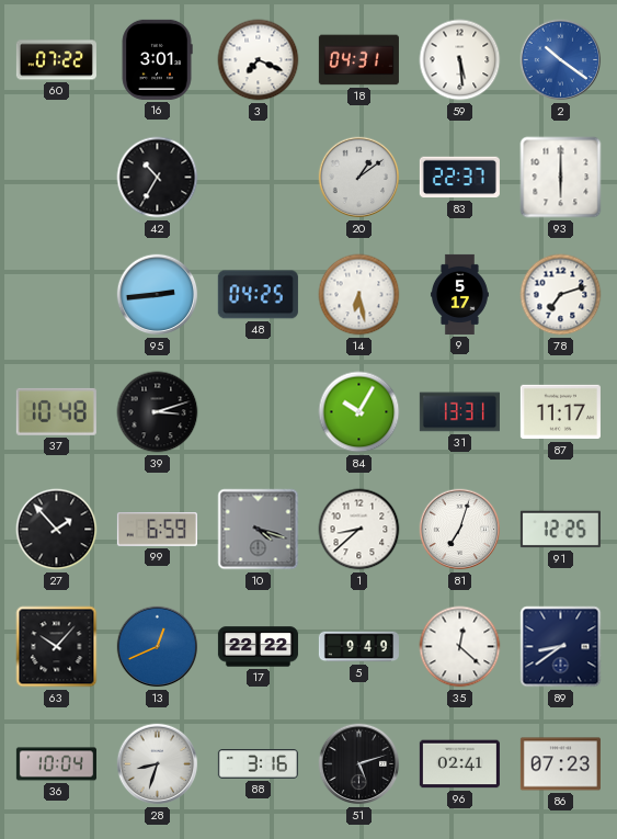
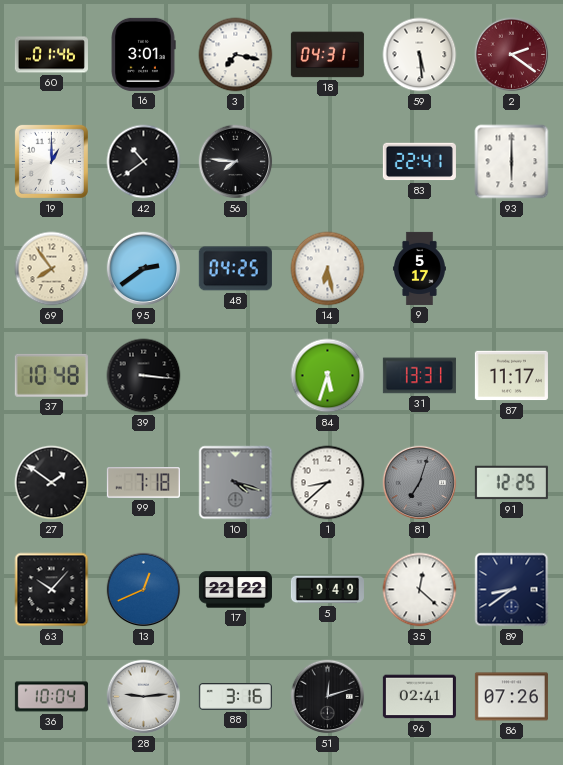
60: 07:22 -> 01:46
3: 7:19 -> 7:17
2: 10:21 -> 2:21
2 dial: blue -> burgundy
19: none -> 1:00
42: 10:35 -> 10:39
56: none -> 7:46
20: 1:09 -> none
83: 22:37 -> 22:41
69: none -> 7:54
95: 2:44 -> 2:39
78: 7:12 -> none
39: 3:12 -> 3:16
84: 10:05 -> 5:33
27: 1:53 -> 1:51
99: 6:59 -> 7:18
81 dial: white -> grey
28: 8:33 -> 9:14
51: 5:12 -> 12:12
86: 07:23 -> 07:26
